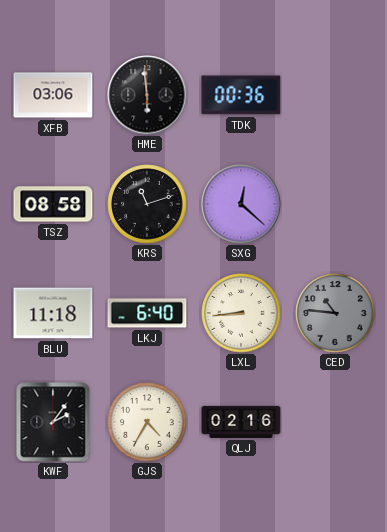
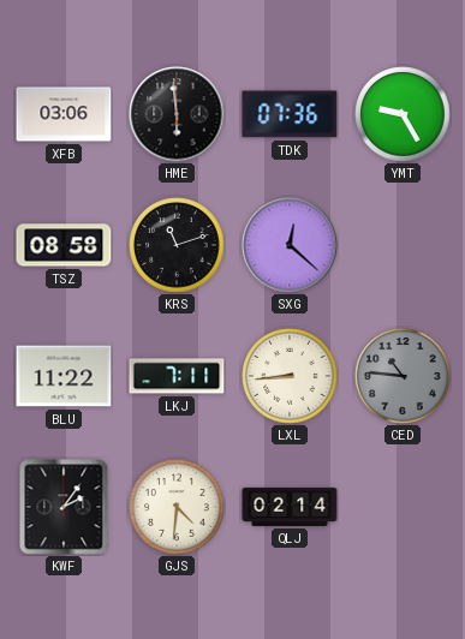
TDK: 00:36 -> 07:36
YMT: none -> 9:25
BLU: 11:18 -> 11:22
LKJ: 6:40 -> 7:11
GJS: 4:35 -> 4:31
QLJ: 02:16 -> 02:14
